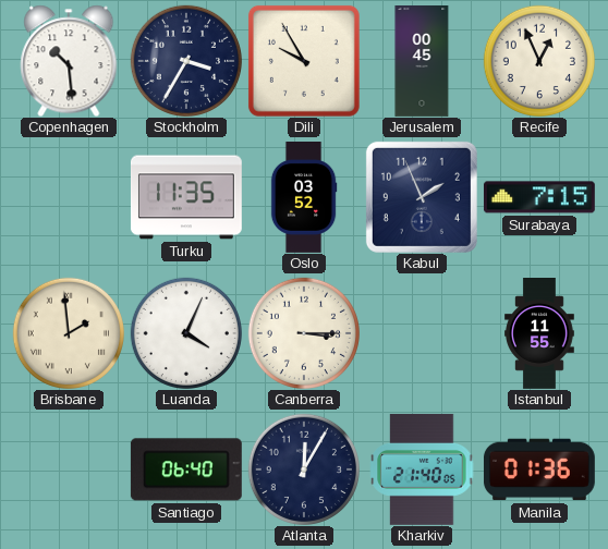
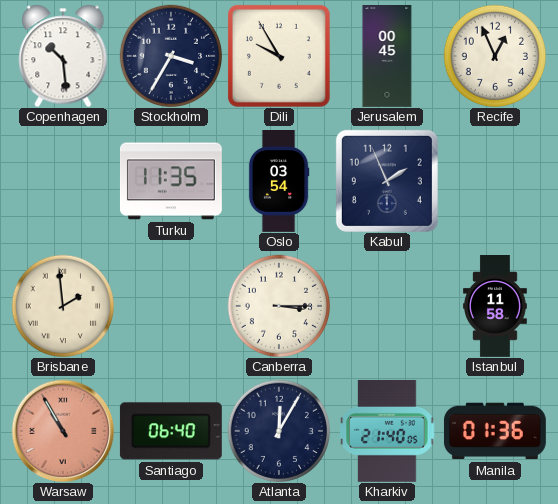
Oslo: 03:52 -> 03:54
Surabaya: 7:15 -> none
Luanda: 4:04 -> none
Istanbul: 11:55 -> 11:58
Warsaw: none -> 10:55
